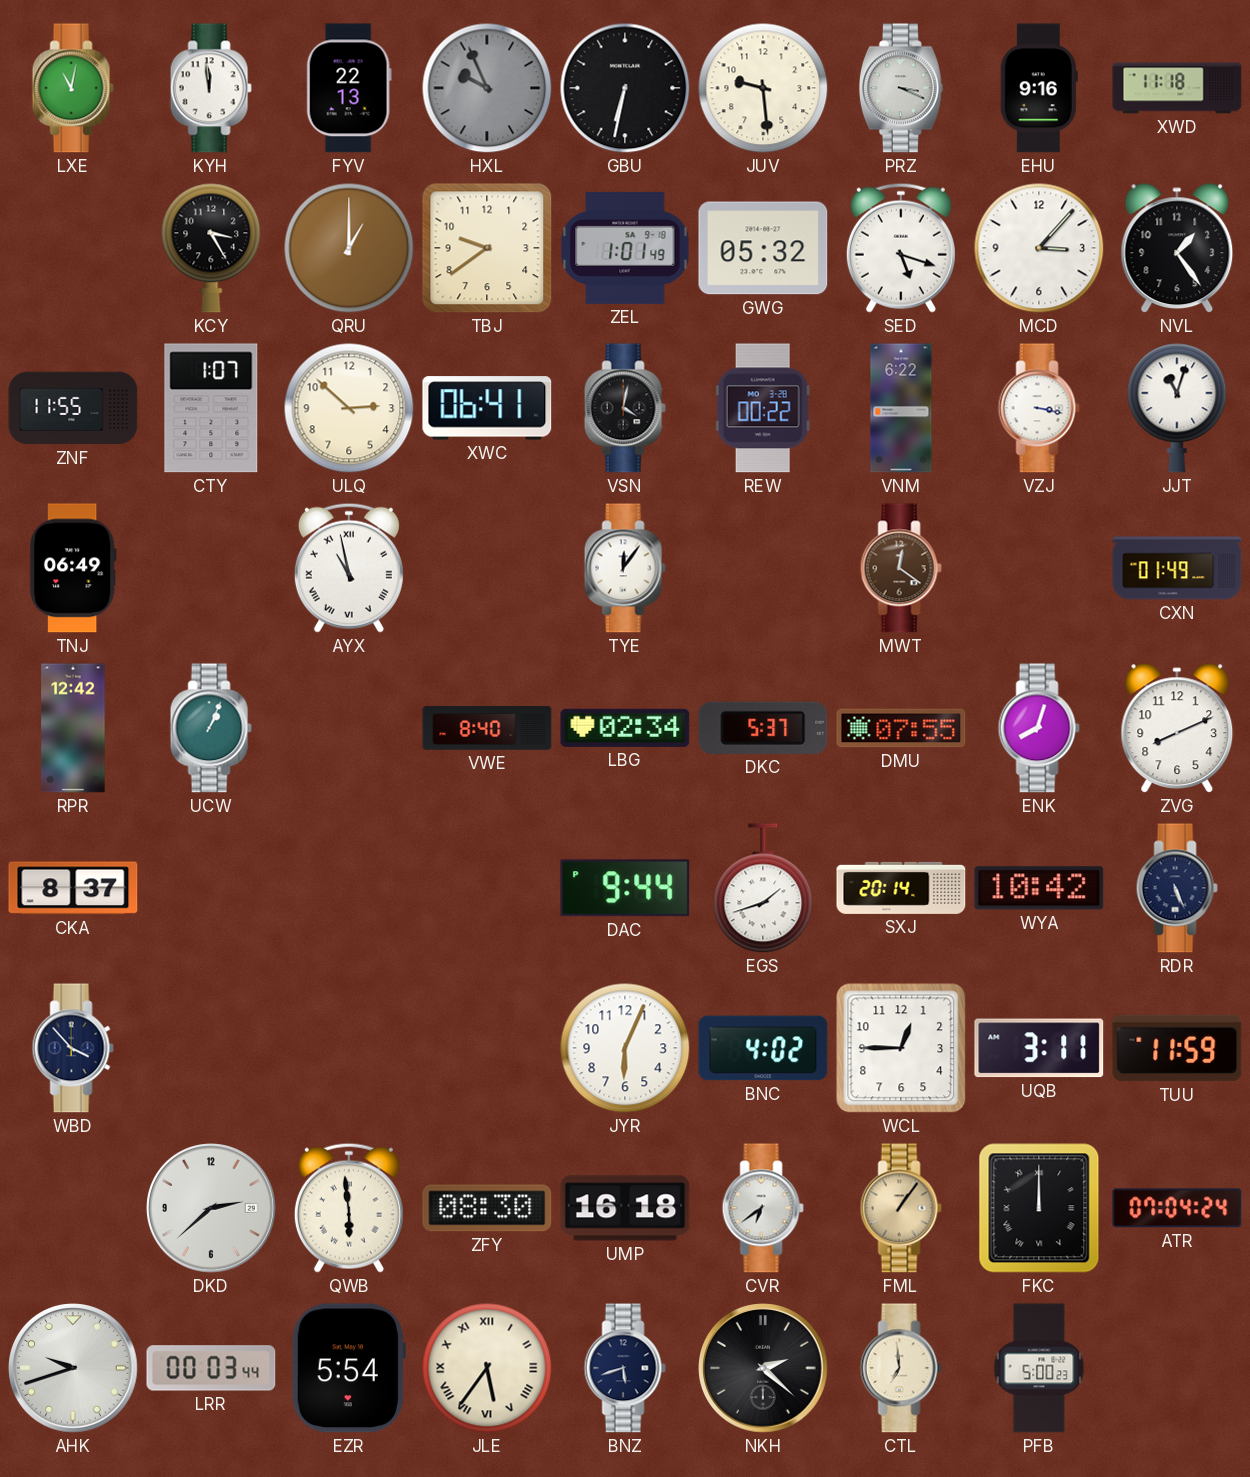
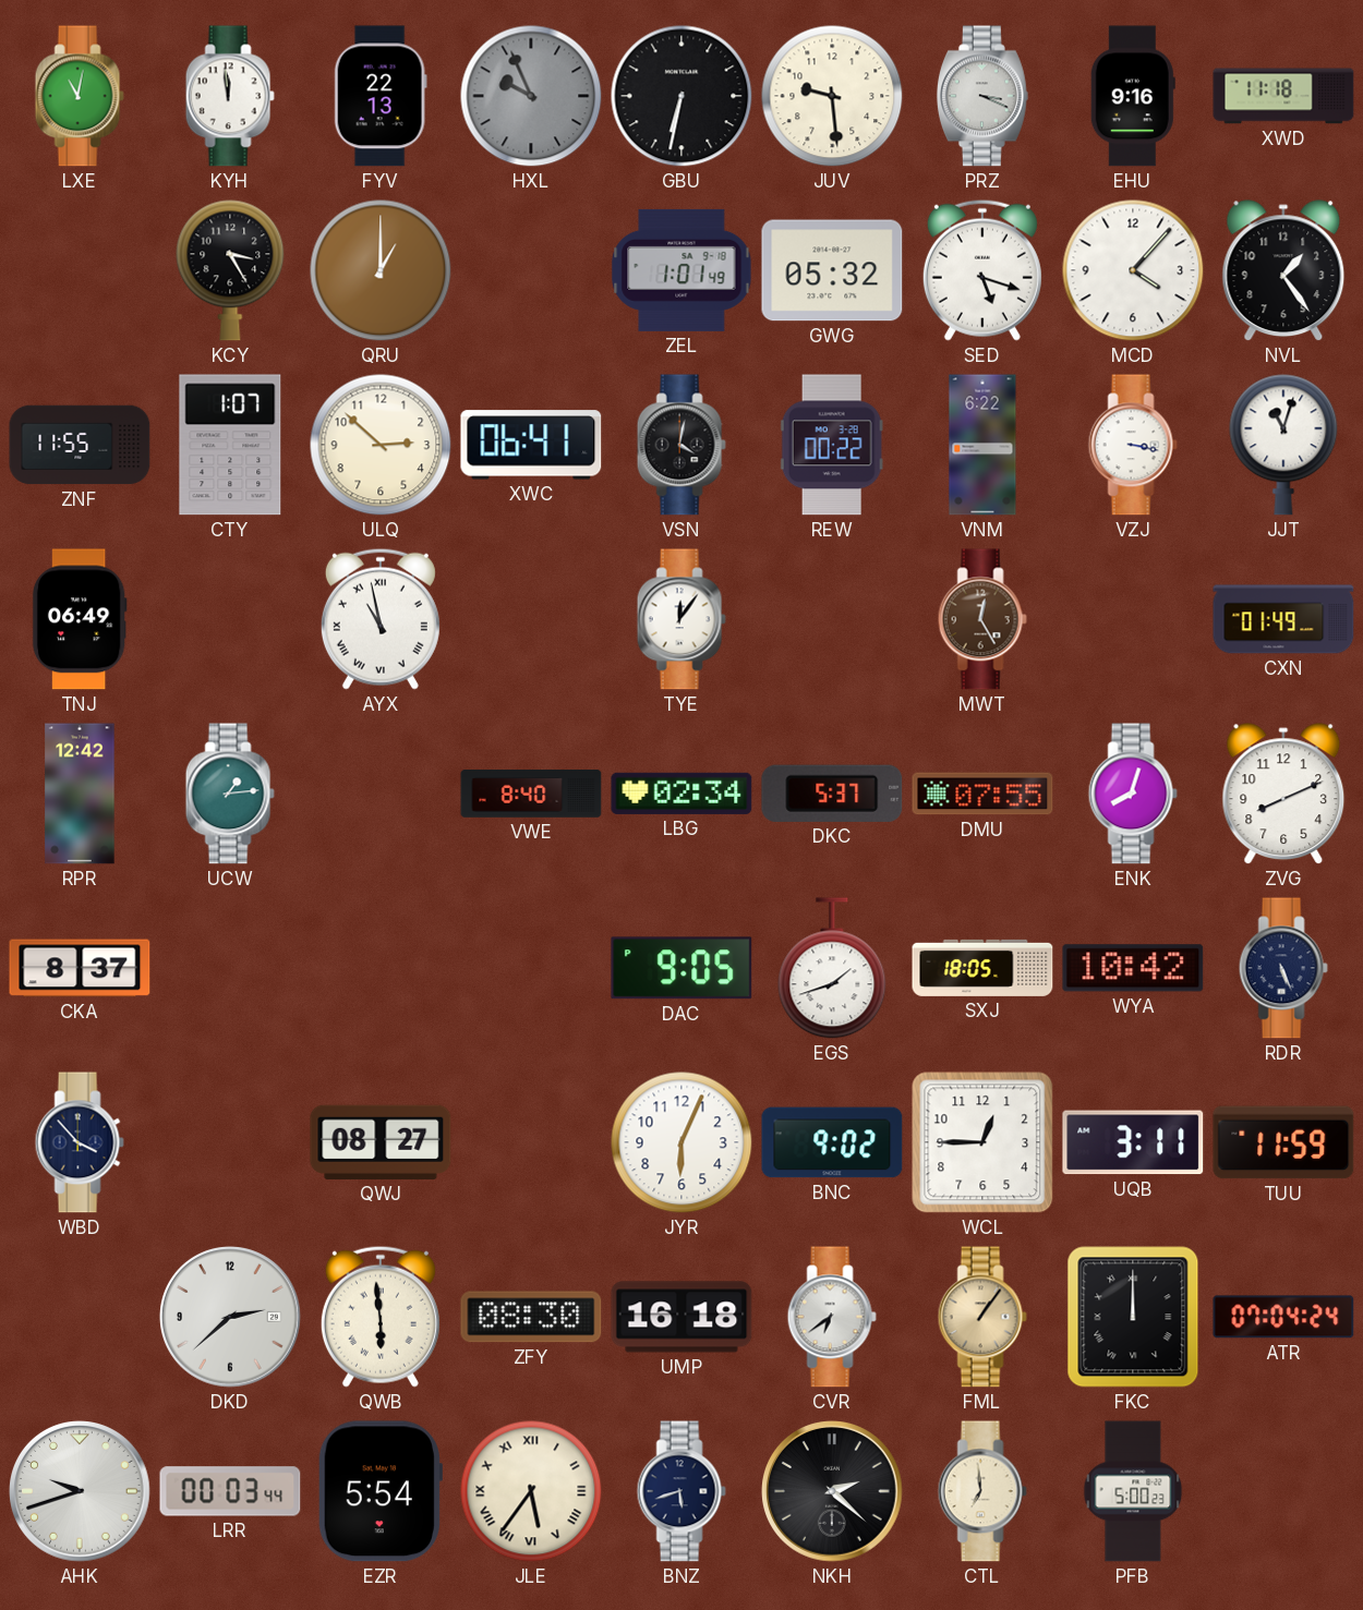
TBJ: 9:39 -> none
MCD: 3:07 -> 4:07
MWT: 12:21 -> 12:25
UCW: 1:04 -> 1:14
DAC: 9:44 -> 9:05
SXJ: 20:14 -> 18:05
QWJ: none -> 08:27
BNC: 4:02 -> 9:02
